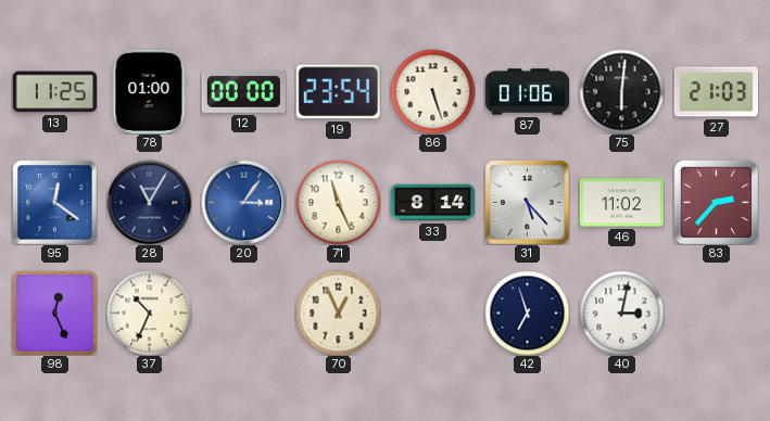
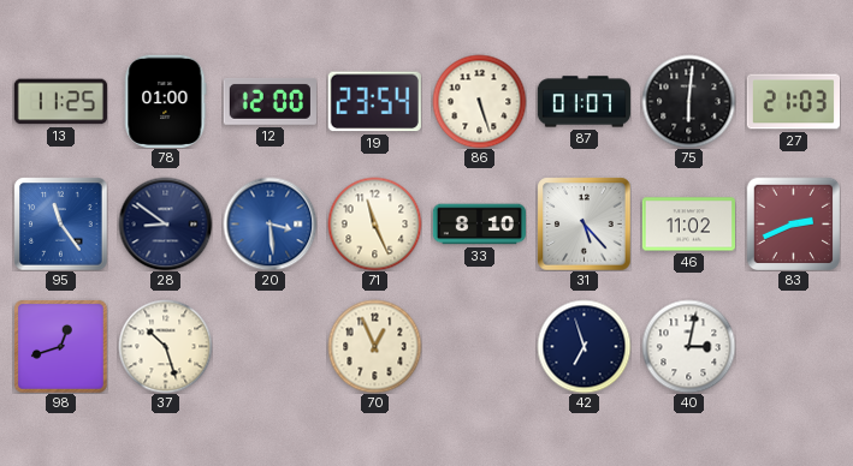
12: 00:00 -> 12:00
87: 01:06 -> 01:07
95: 12:21 -> 11:24
28: 11:05 -> 8:51
20: 3:06 -> 3:29
33: 8:14 -> 8:10
83: 2:37 -> 2:41
98: 12:26 -> 12:42
37: 10:34 -> 10:27
